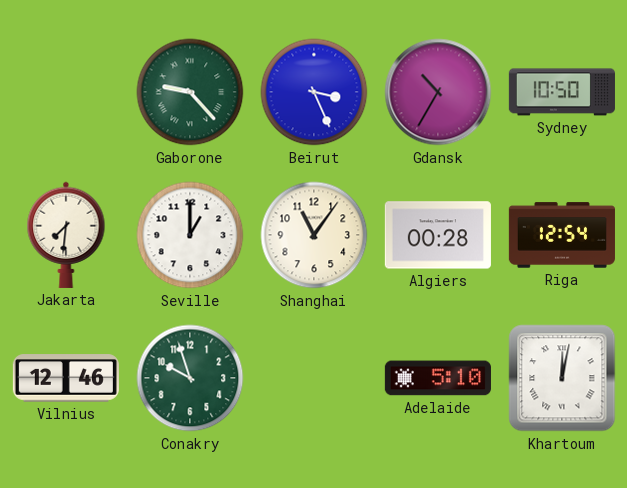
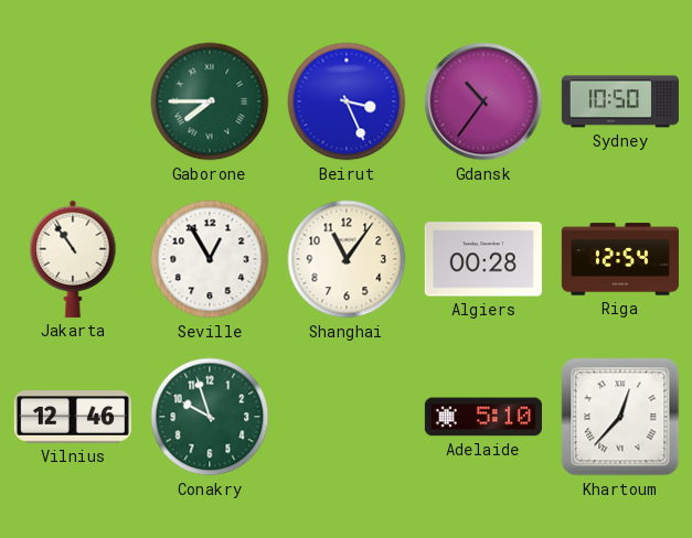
Gaborone: 9:23 -> 7:45
Gdansk: 10:35 -> 10:36
Jakarta: 7:31 -> 10:54
Seville: 1:00 -> 12:55
Khartoum: 12:02 -> 12:37
